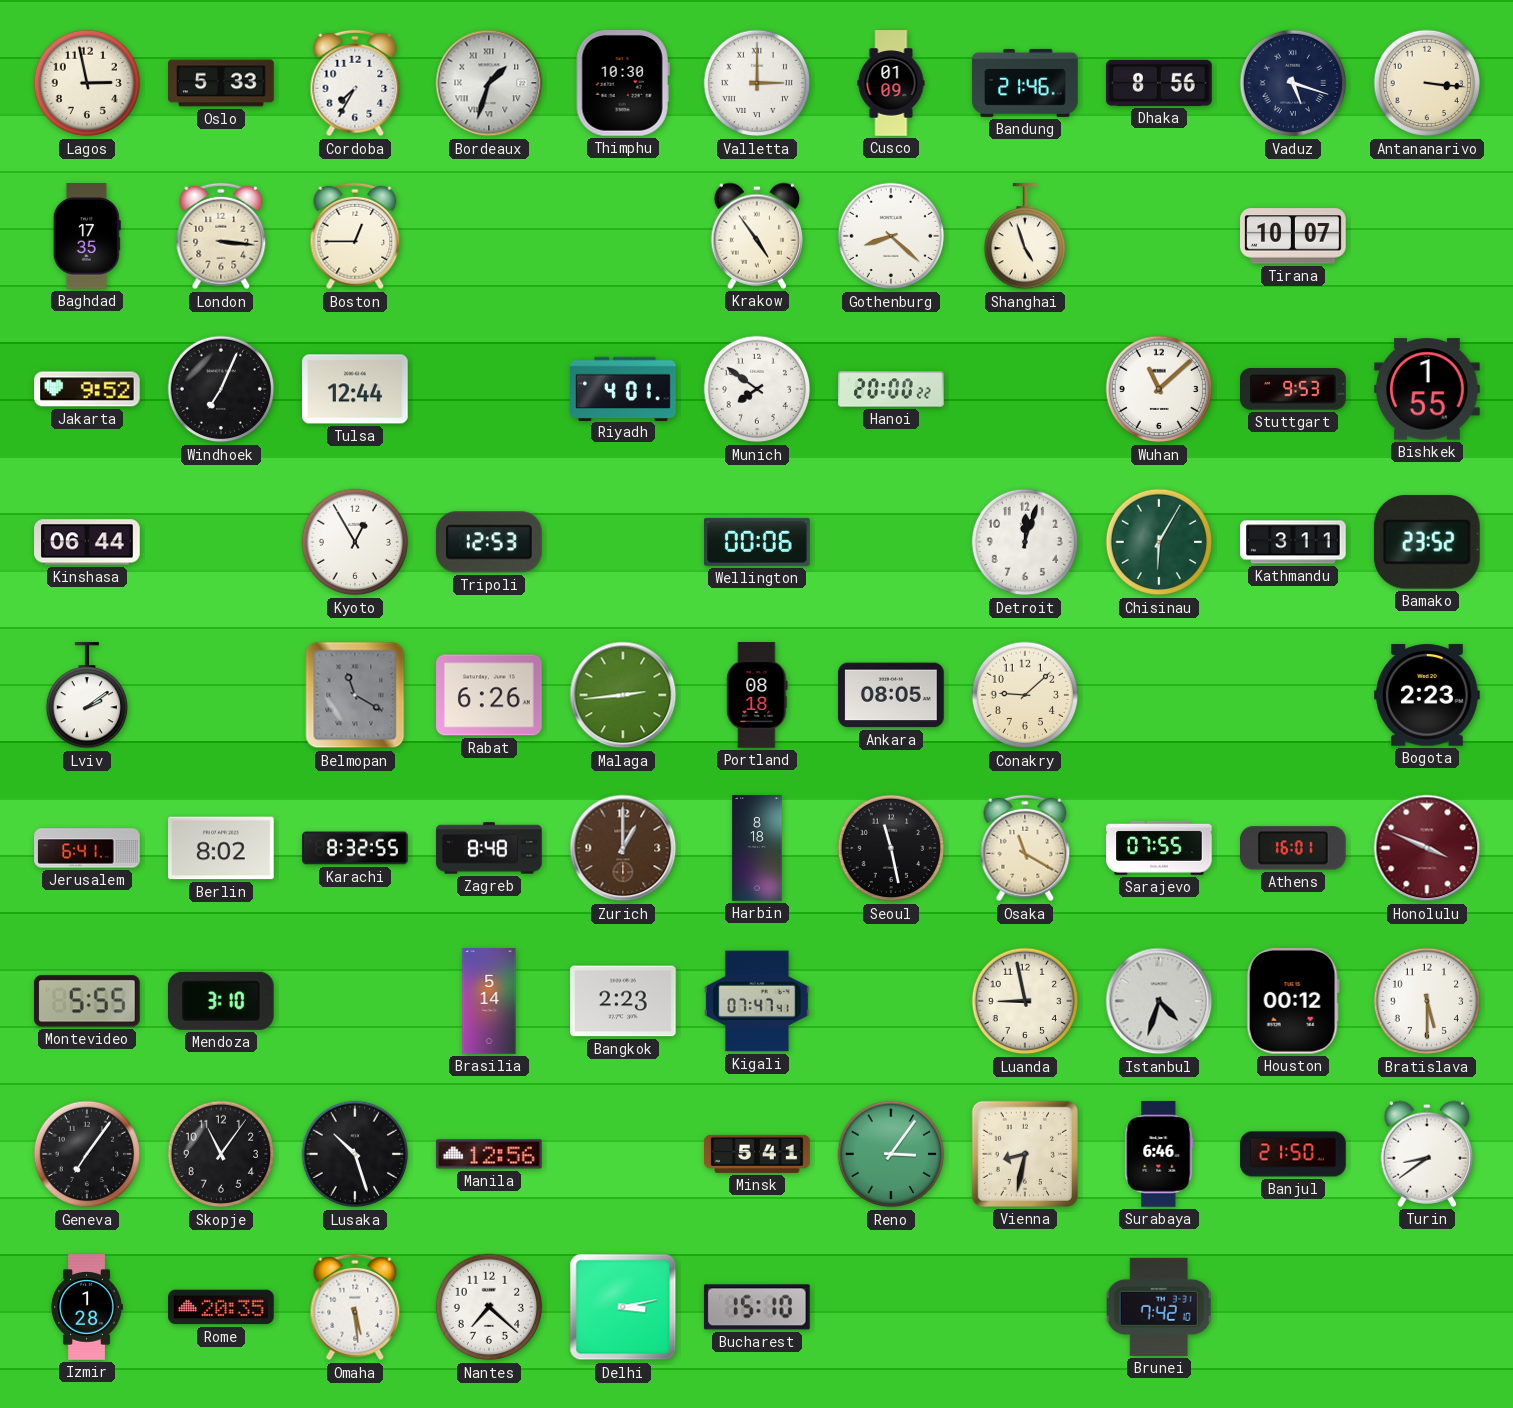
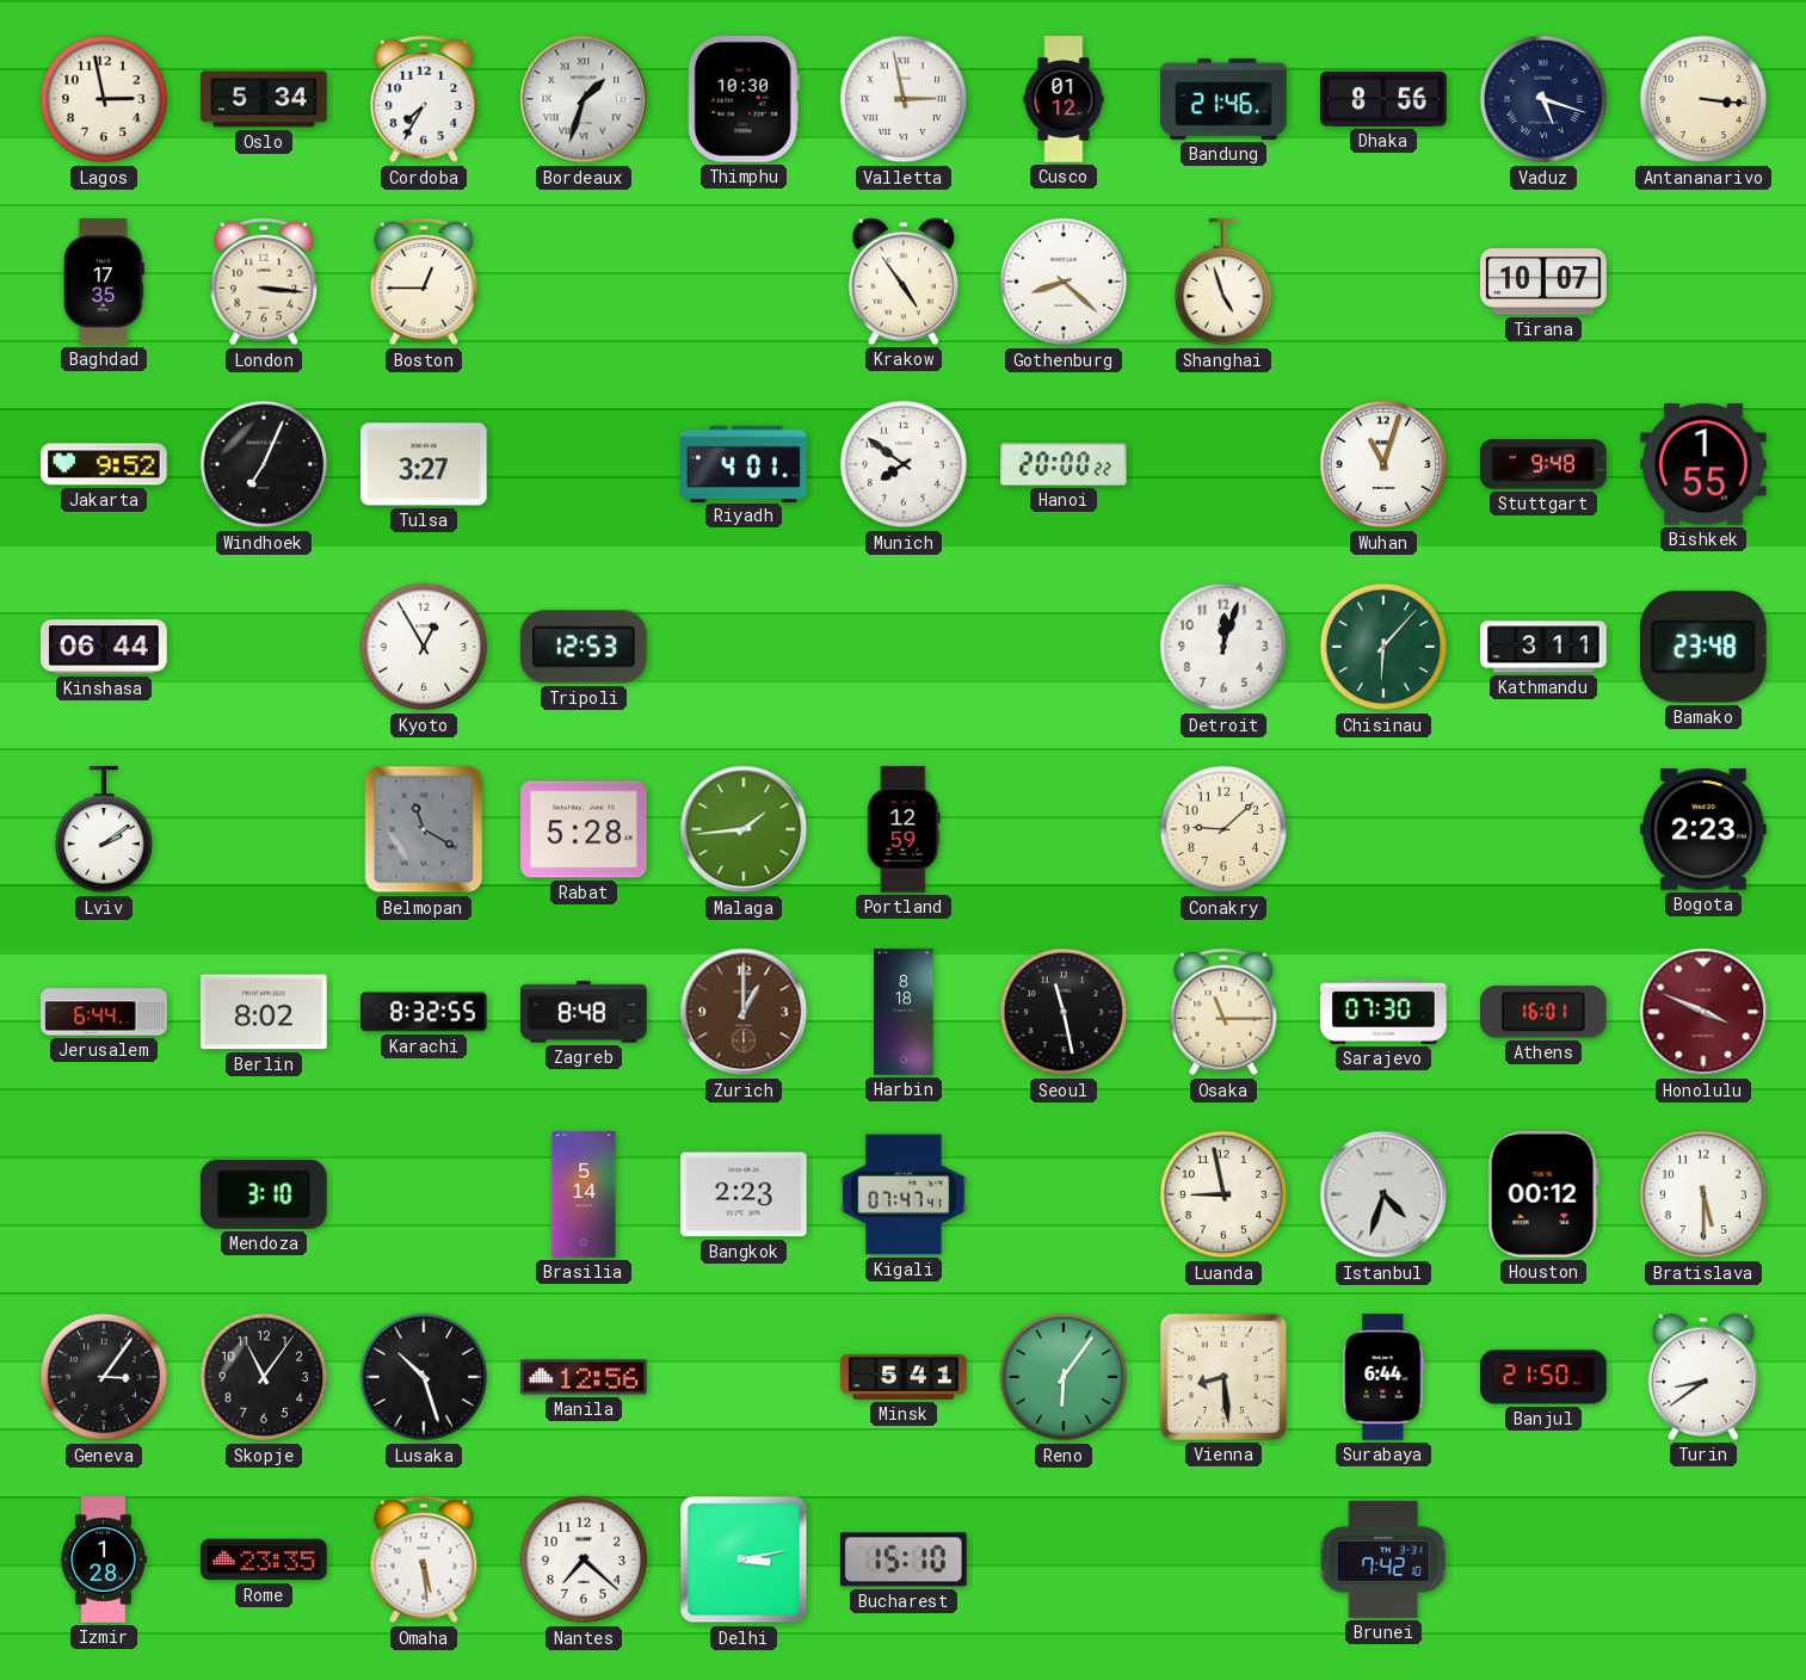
Oslo: 5:33 -> 5:34
Valletta: 3:00 -> 2:58
Cusco: 01:09 -> 01:12
Tulsa: 12:44 -> 3:27
Wuhan: 11:08 -> 11:03
Stuttgart: 9:53 -> 9:48
Wellington: 00:06 -> none
Chisinau: 6:05 -> 6:07
Bamako: 23:52 -> 23:48
Rabat: 6:26 -> 5:28
Malaga: 2:44 -> 1:44
Portland: 08:18 -> 12:59
Ankara: 08:05 -> none
Jerusalem: 6:41 -> 6:44
Osaka: 11:20 -> 11:15
Sarajevo: 07:55 -> 07:30
Montevideo: 5:55 -> none
Geneva: 7:06 -> 3:06
Reno: 3:06 -> 6:06
Vienna: 8:32 -> 8:29
Surabaya: 6:46 -> 6:44
Rome: 20:35 -> 23:35
